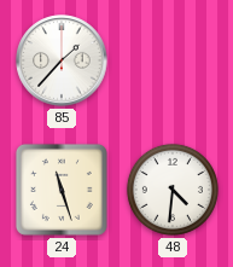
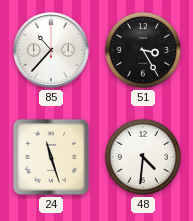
85: 1:37 -> 10:37
51: none -> 3:25
